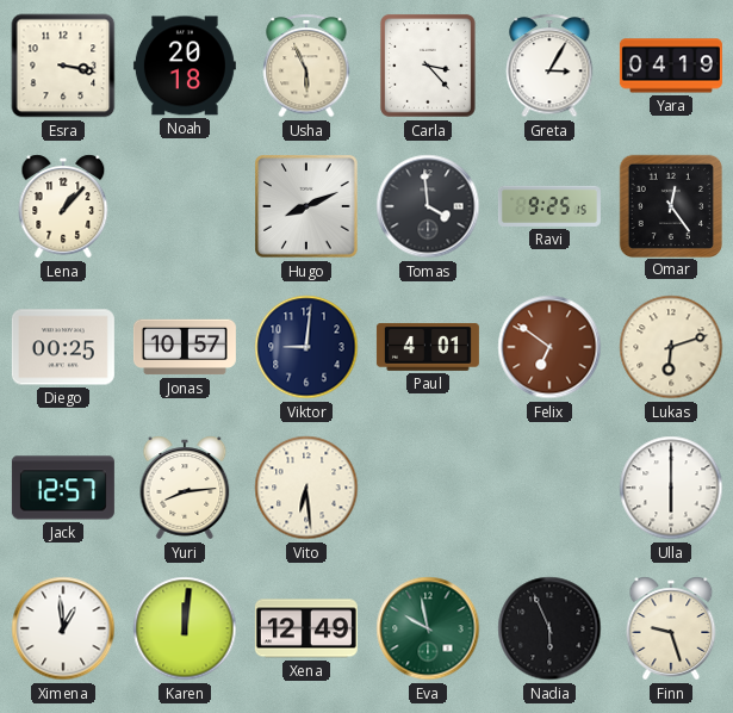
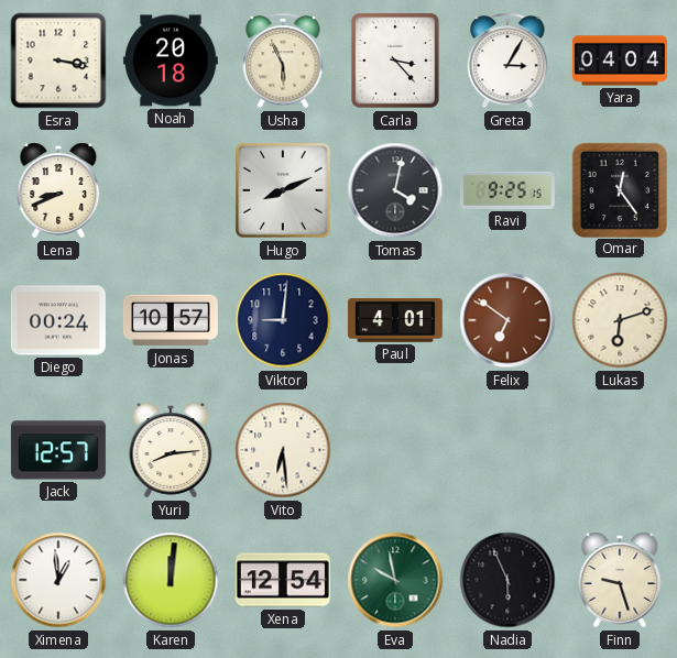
Yara: 04:19 -> 04:04
Lena: 1:07 -> 8:41
Tomas: 3:59 -> 4:02
Diego: 00:25 -> 00:24
Ulla: 6:00 -> none
Xena: 12:49 -> 12:54
